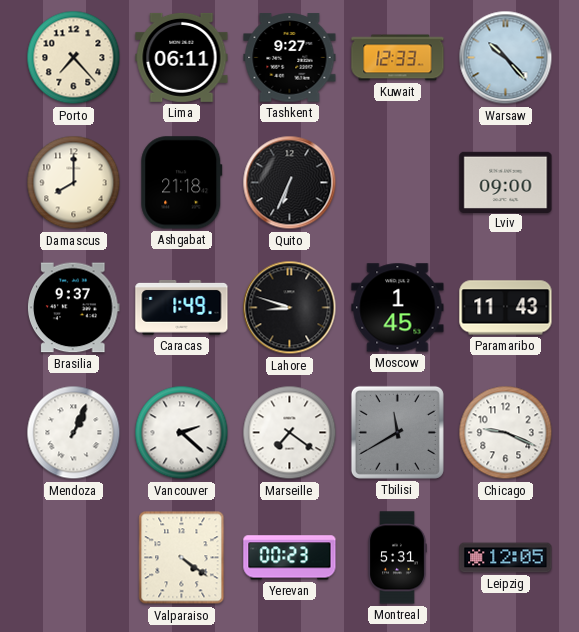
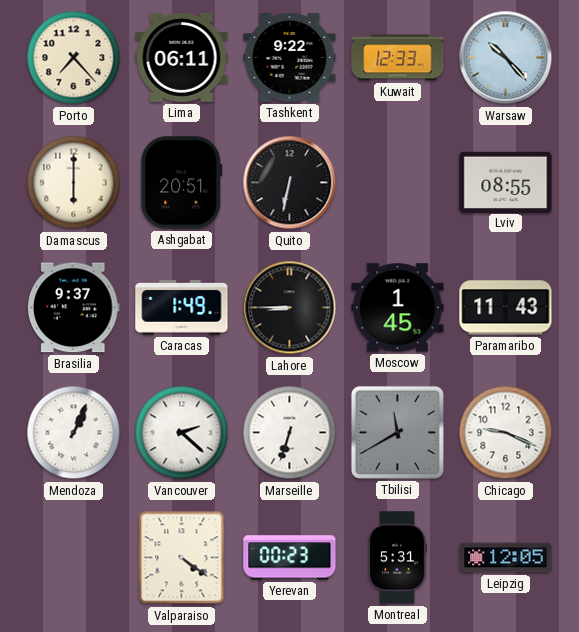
Tashkent: 9:27 -> 9:22
Damascus: 8:00 -> 6:00
Ashgabat: 21:18 -> 20:51
Quito: 6:34 -> 6:32
Lviv: 09:00 -> 08:55
Lahore: 8:48 -> 8:45
Marseille: 7:21 -> 6:33
